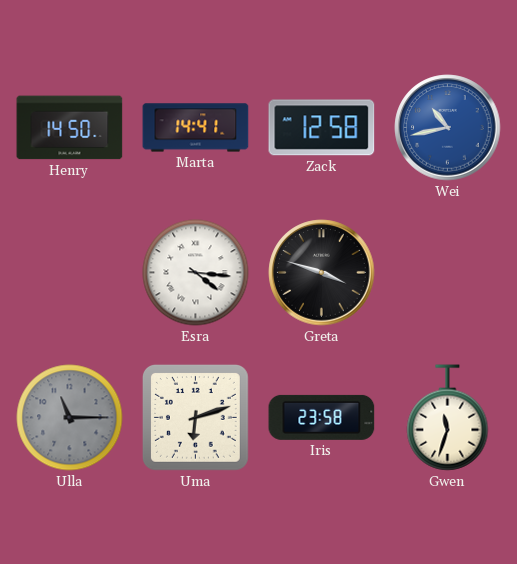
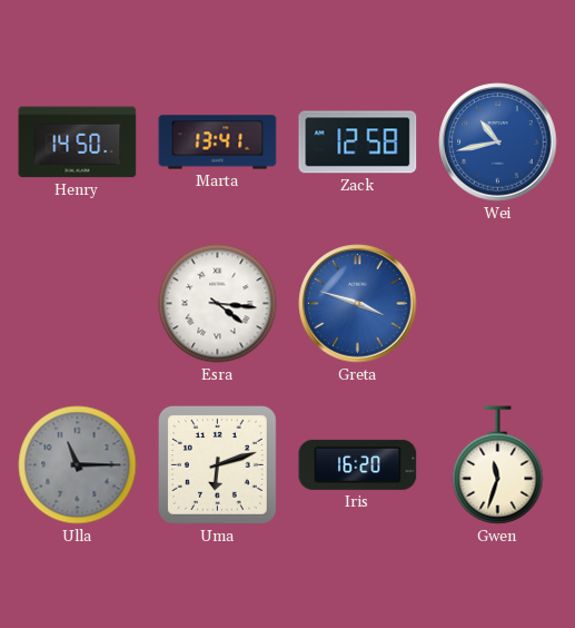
Marta: 14:41 -> 13:41
Greta dial: black -> blue
Iris: 23:58 -> 16:20
